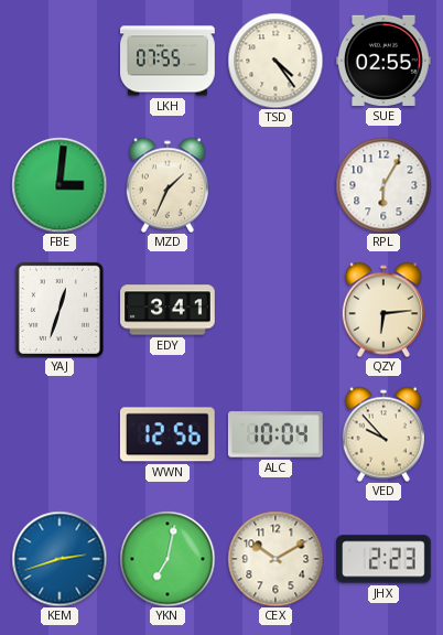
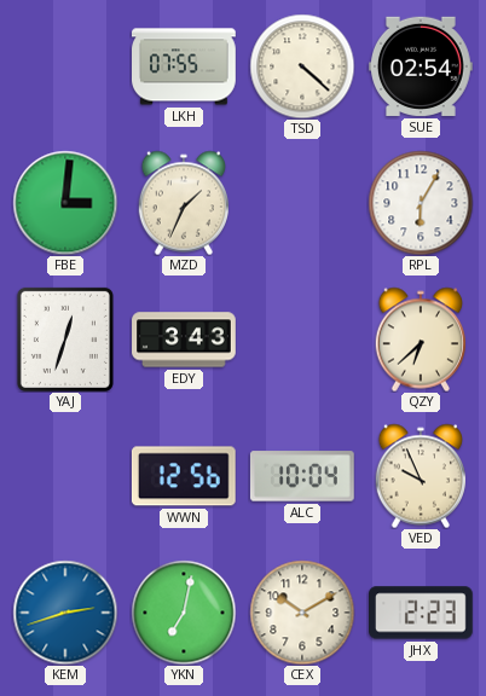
TSD: 4:24 -> 4:22
SUE: 02:55 -> 02:54
EDY: 3:41 -> 3:43
QZY: 6:14 -> 6:38
VED: 9:53 -> 9:56
